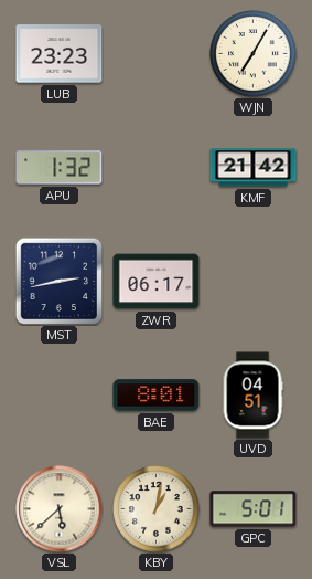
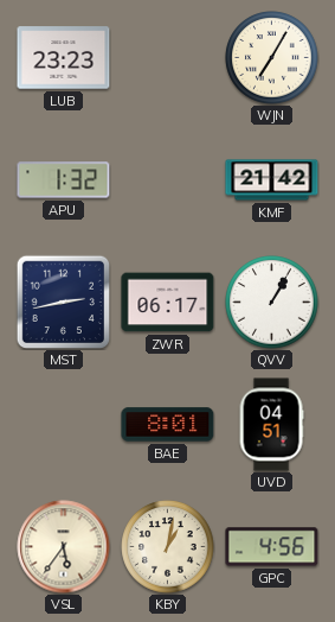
QVV: none -> 1:05
VSL: 5:38 -> 5:36
GPC: 5:01 -> 4:56
